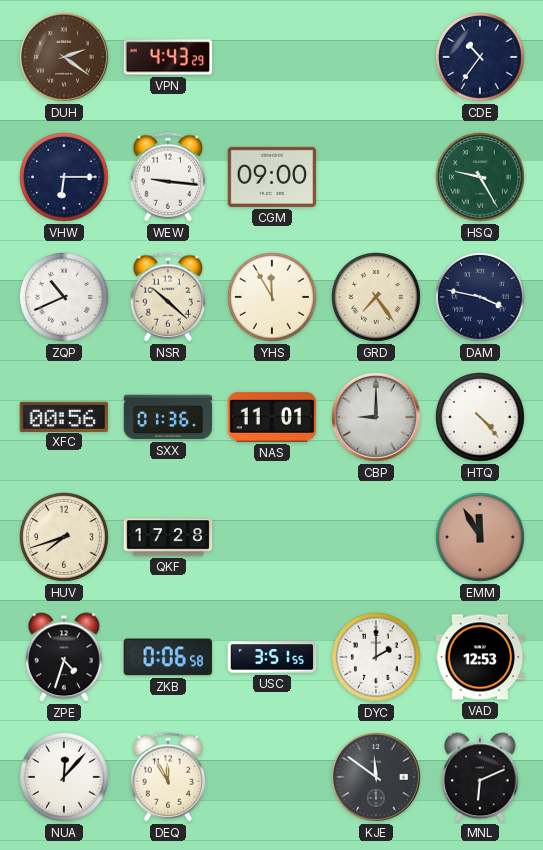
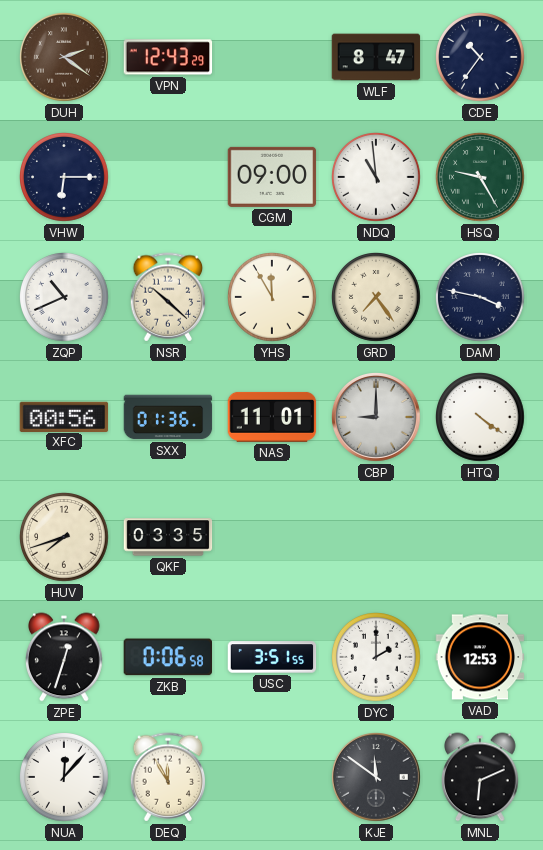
VPN: 4:43 -> 12:43
WLF: none -> 8:47
WEW: 9:16 -> none
NDQ: none -> 10:59
HTQ: 4:23 -> 4:21
QKF: 17:28 -> 03:35
EMM: 11:55 -> none
ZPE: 4:33 -> 12:33
